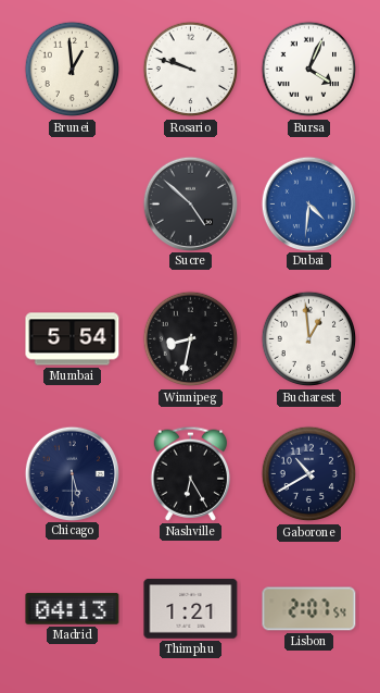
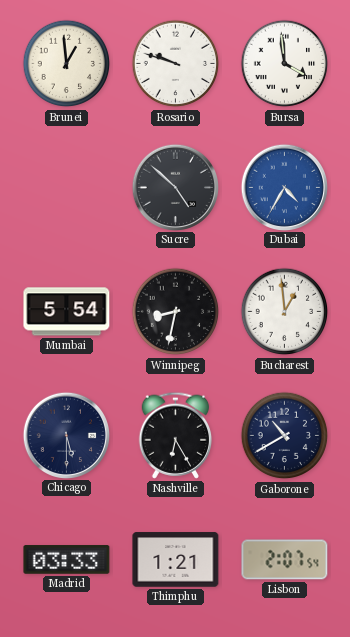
Bursa: 4:04 -> 3:59
Dubai: 4:31 -> 4:35
Madrid: 04:13 -> 03:33
